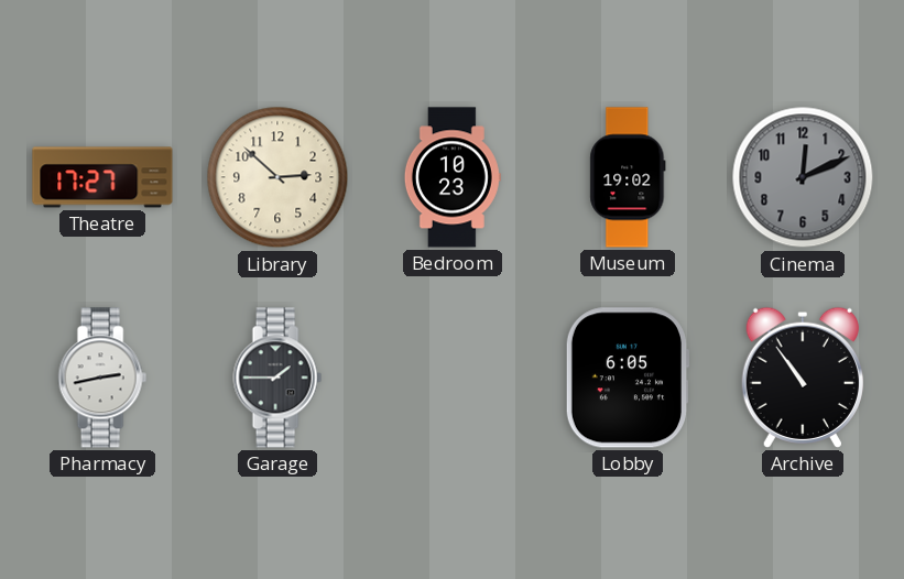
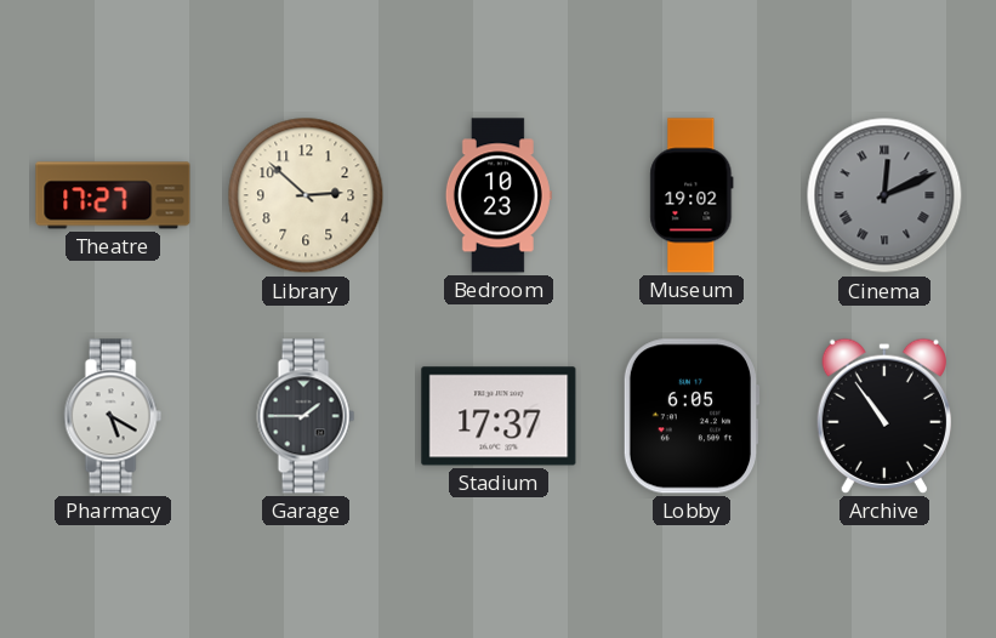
Cinema numerals: Arabic -> Roman
Pharmacy: 2:43 -> 5:20
Stadium: none -> 17:37
